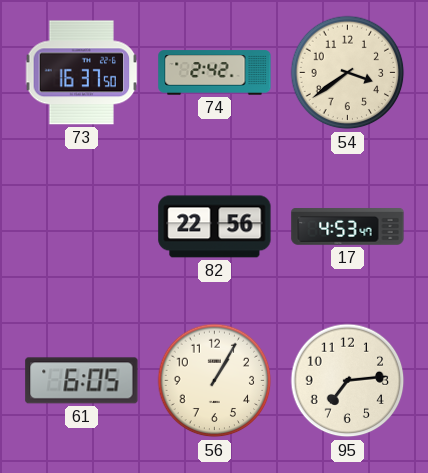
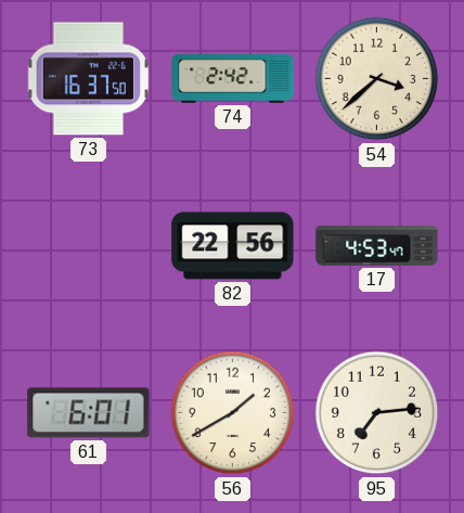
54: 3:39 -> 3:38
61: 6:05 -> 6:01
56: 1:05 -> 1:40
